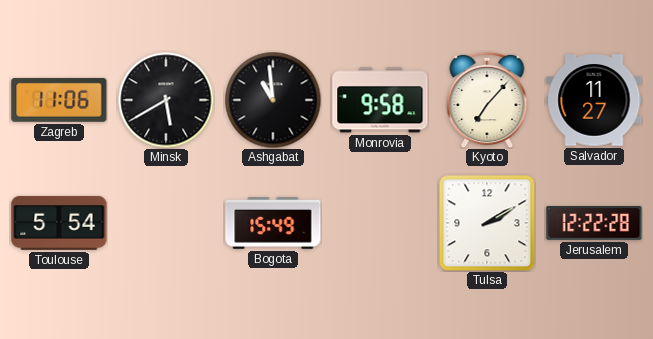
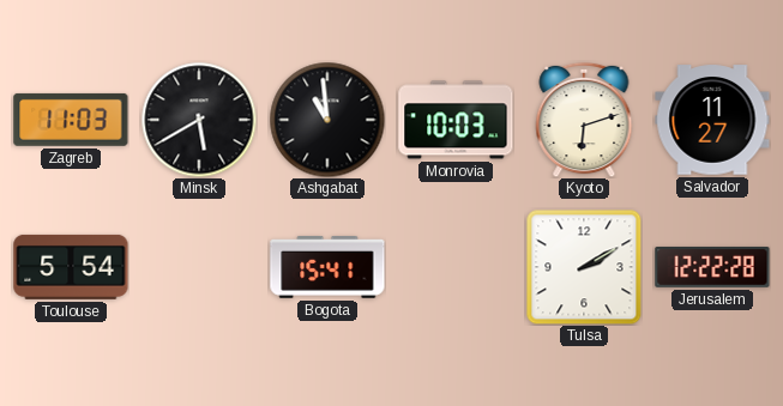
Zagreb: 11:06 -> 11:03
Monrovia: 9:58 -> 10:03
Kyoto: 7:07 -> 6:12
Bogota: 15:49 -> 15:41
